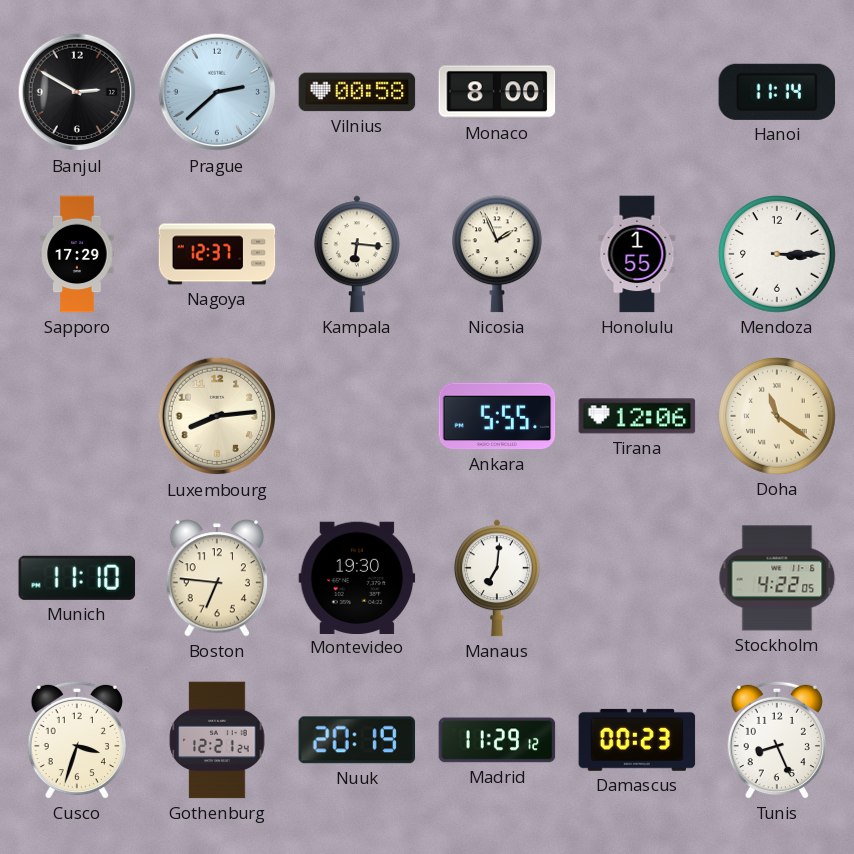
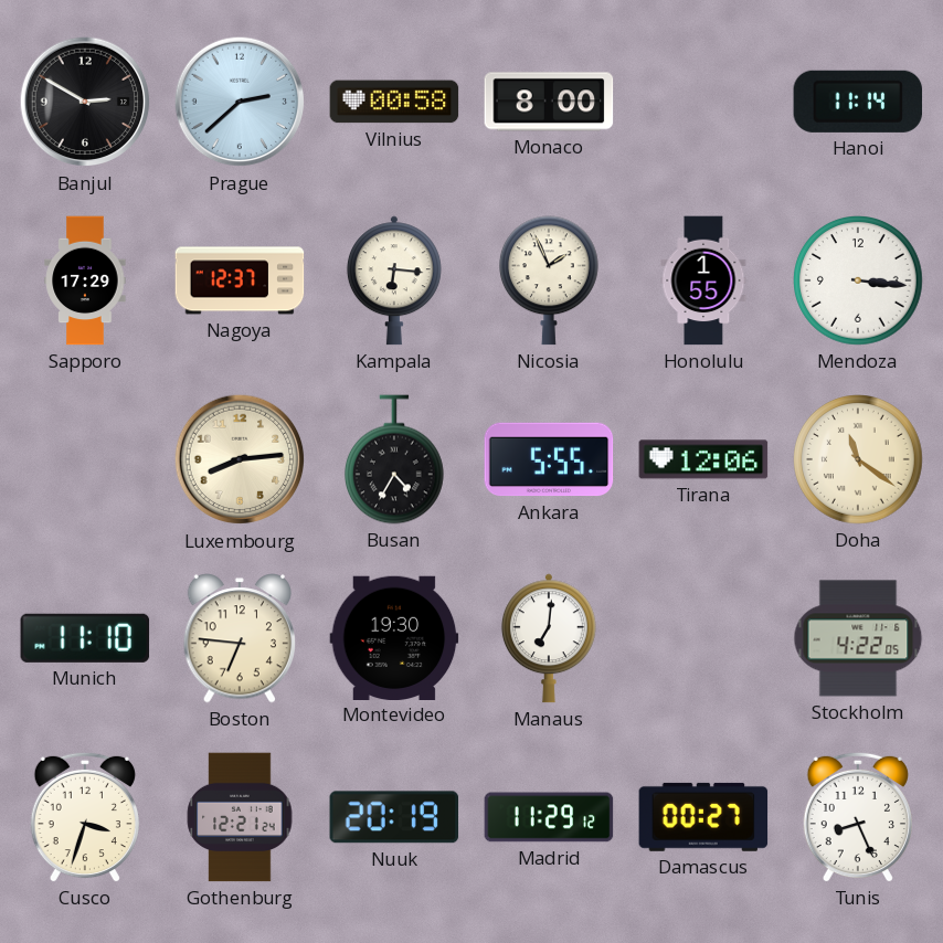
Mendoza: 3:15 -> 3:16
Busan: none -> 4:35
Damascus: 00:23 -> 00:27
